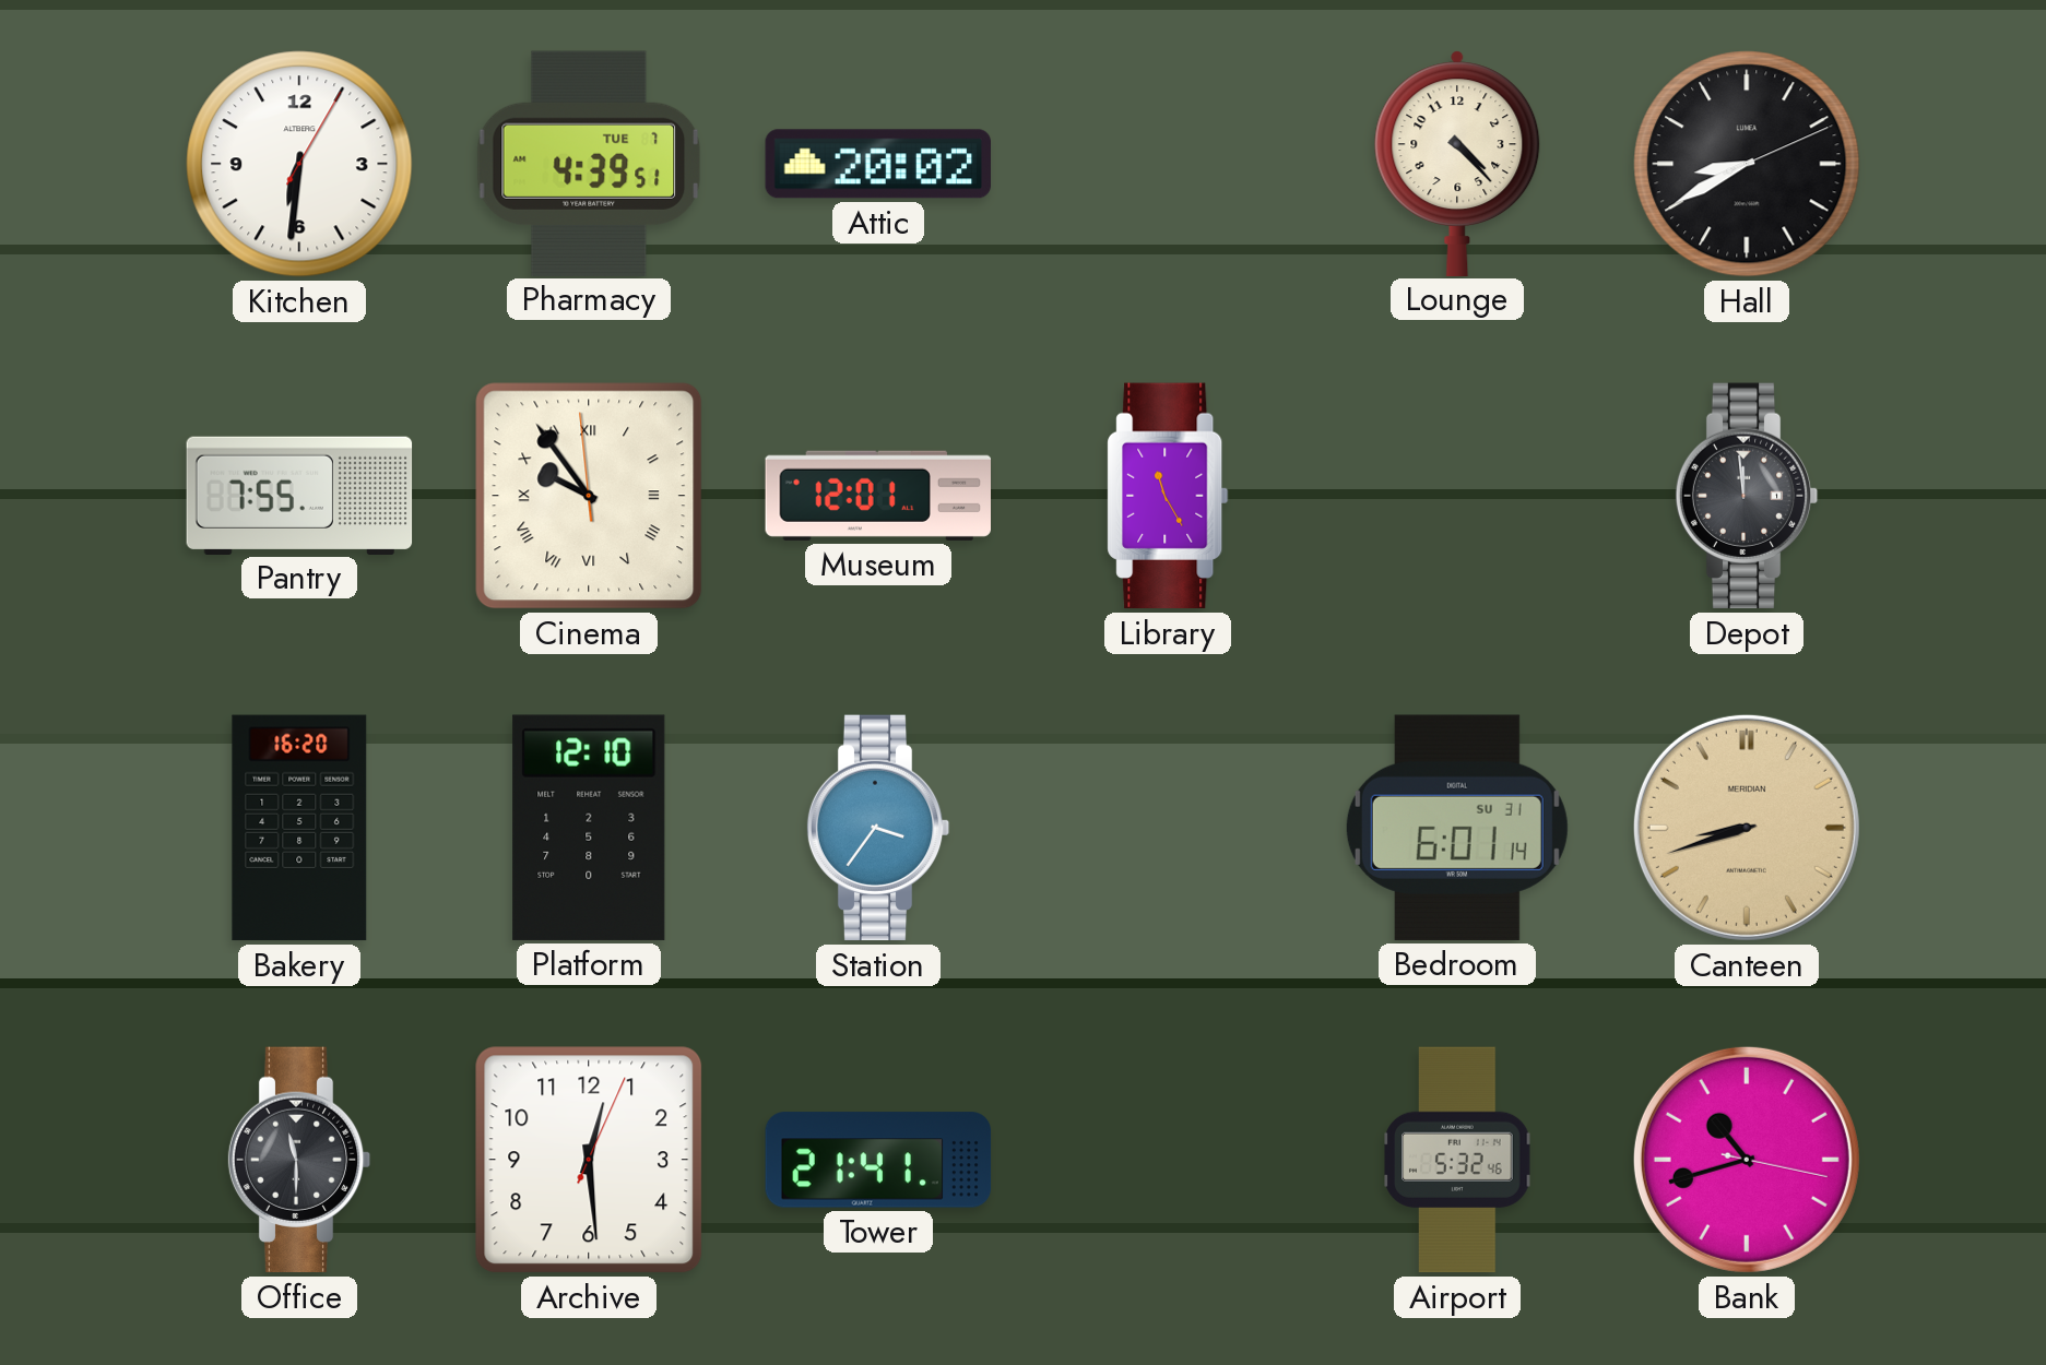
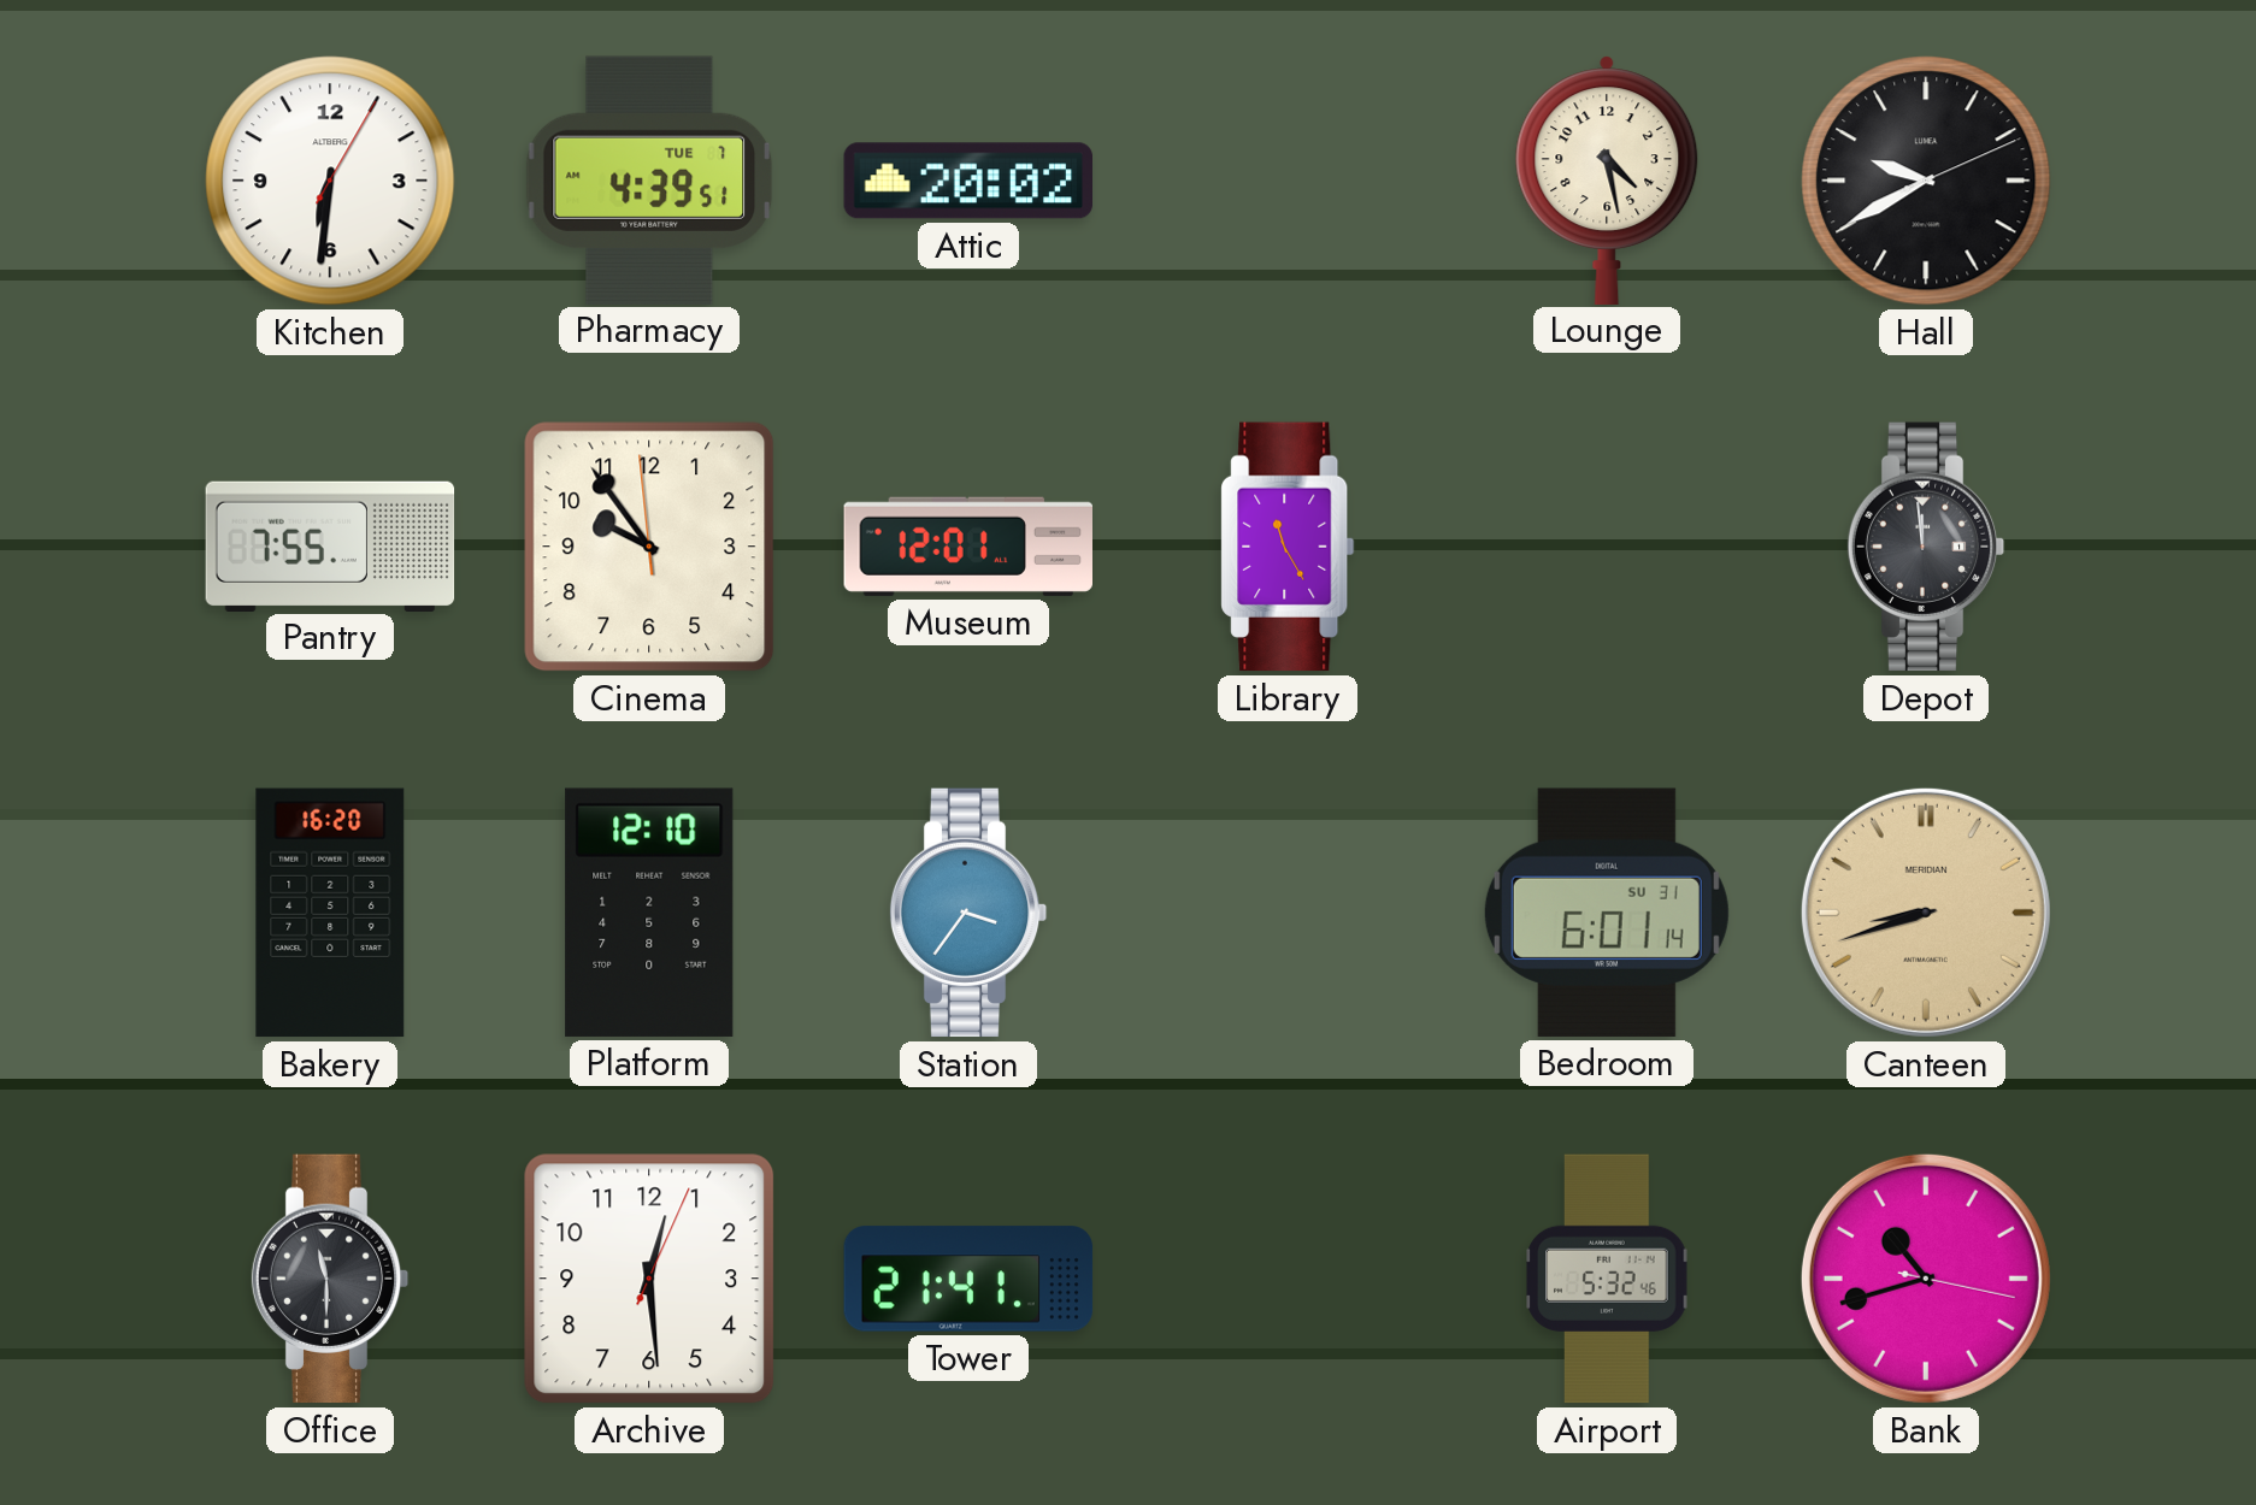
Lounge: 4:23 -> 4:28
Hall: 8:40 -> 9:40
Cinema numerals: Roman -> Arabic
